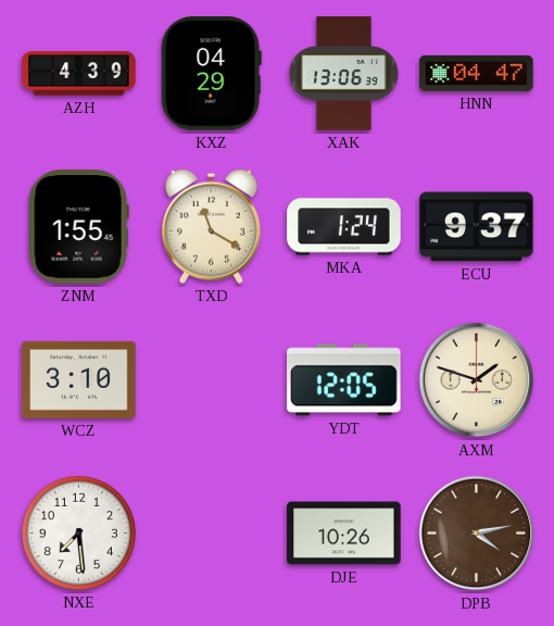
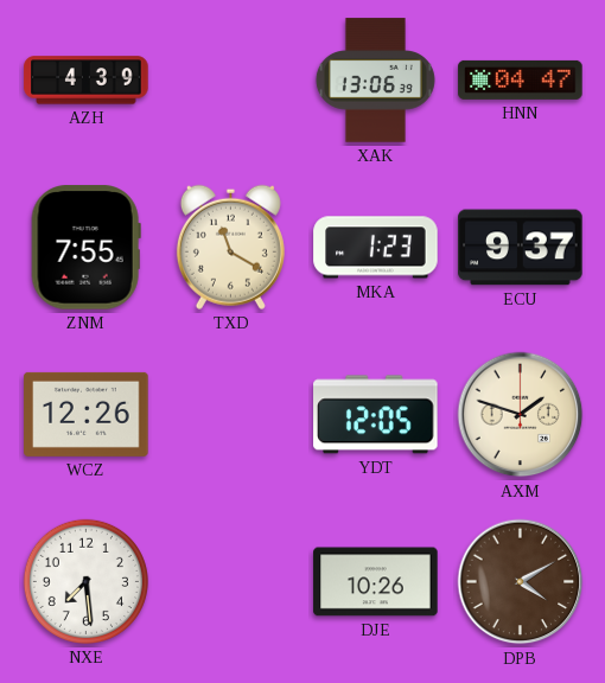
KXZ: 04:29 -> none
ZNM: 1:55 -> 7:55
MKA: 1:24 -> 1:23
WCZ: 3:10 -> 12:26
DPB: 4:13 -> 4:10
